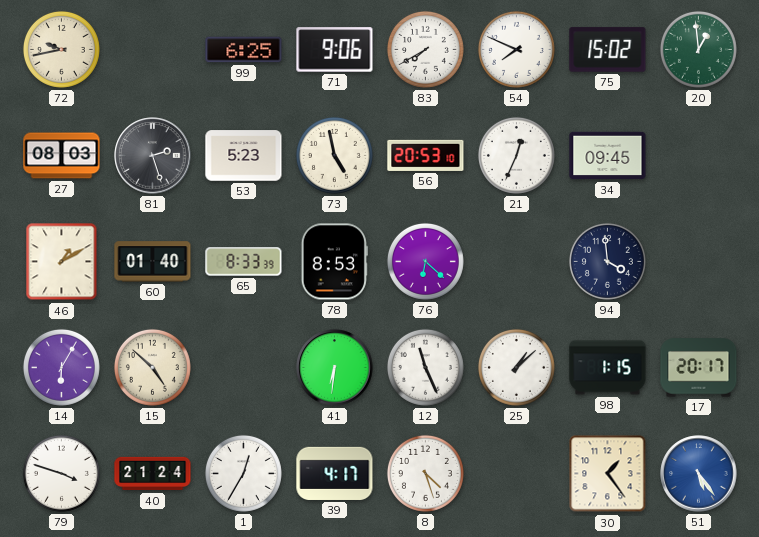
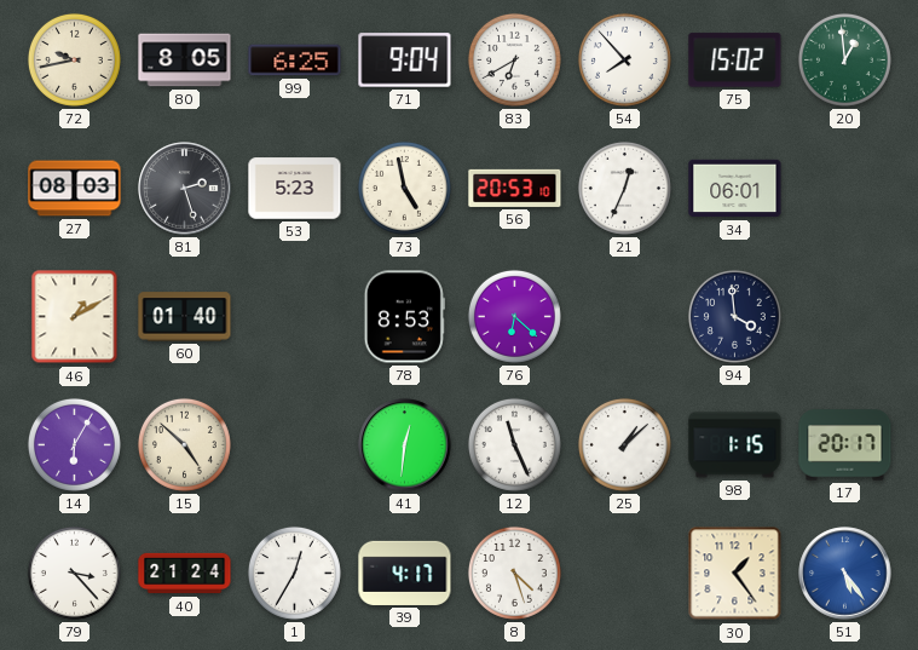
80: none -> 8:05
71: 9:06 -> 9:04
83: 7:40 -> 6:40
54: 7:49 -> 7:53
34: 09:45 -> 06:01
65: 8:33 -> none
41: 6:31 -> 12:31
79: 3:48 -> 3:23
